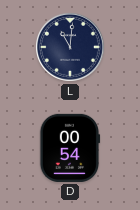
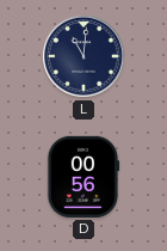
D: 00:54 -> 00:56
